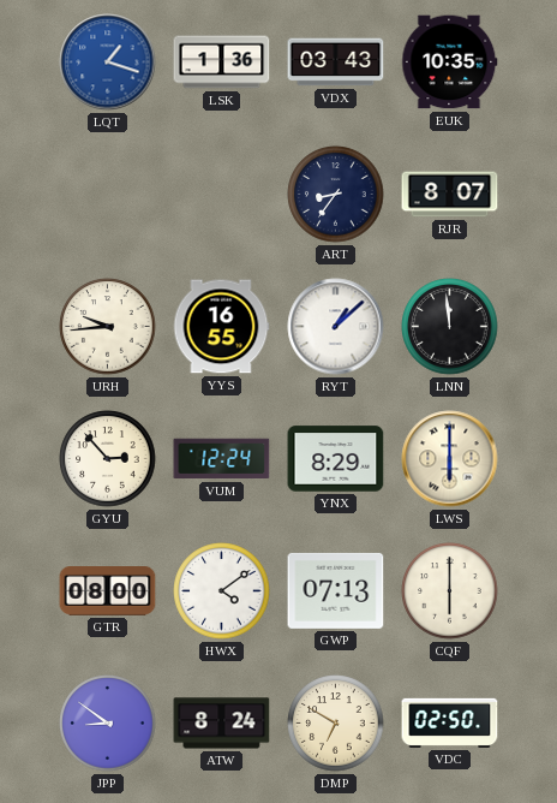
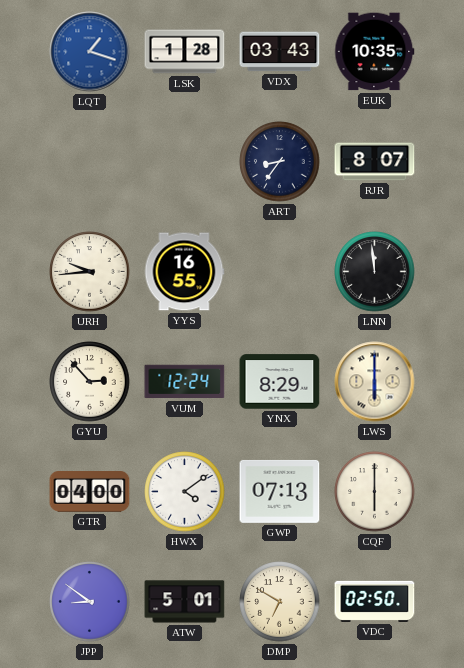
LSK: 1:36 -> 1:28
RYT: 1:08 -> none
GTR: 08:00 -> 04:00
ATW: 8:24 -> 5:01
